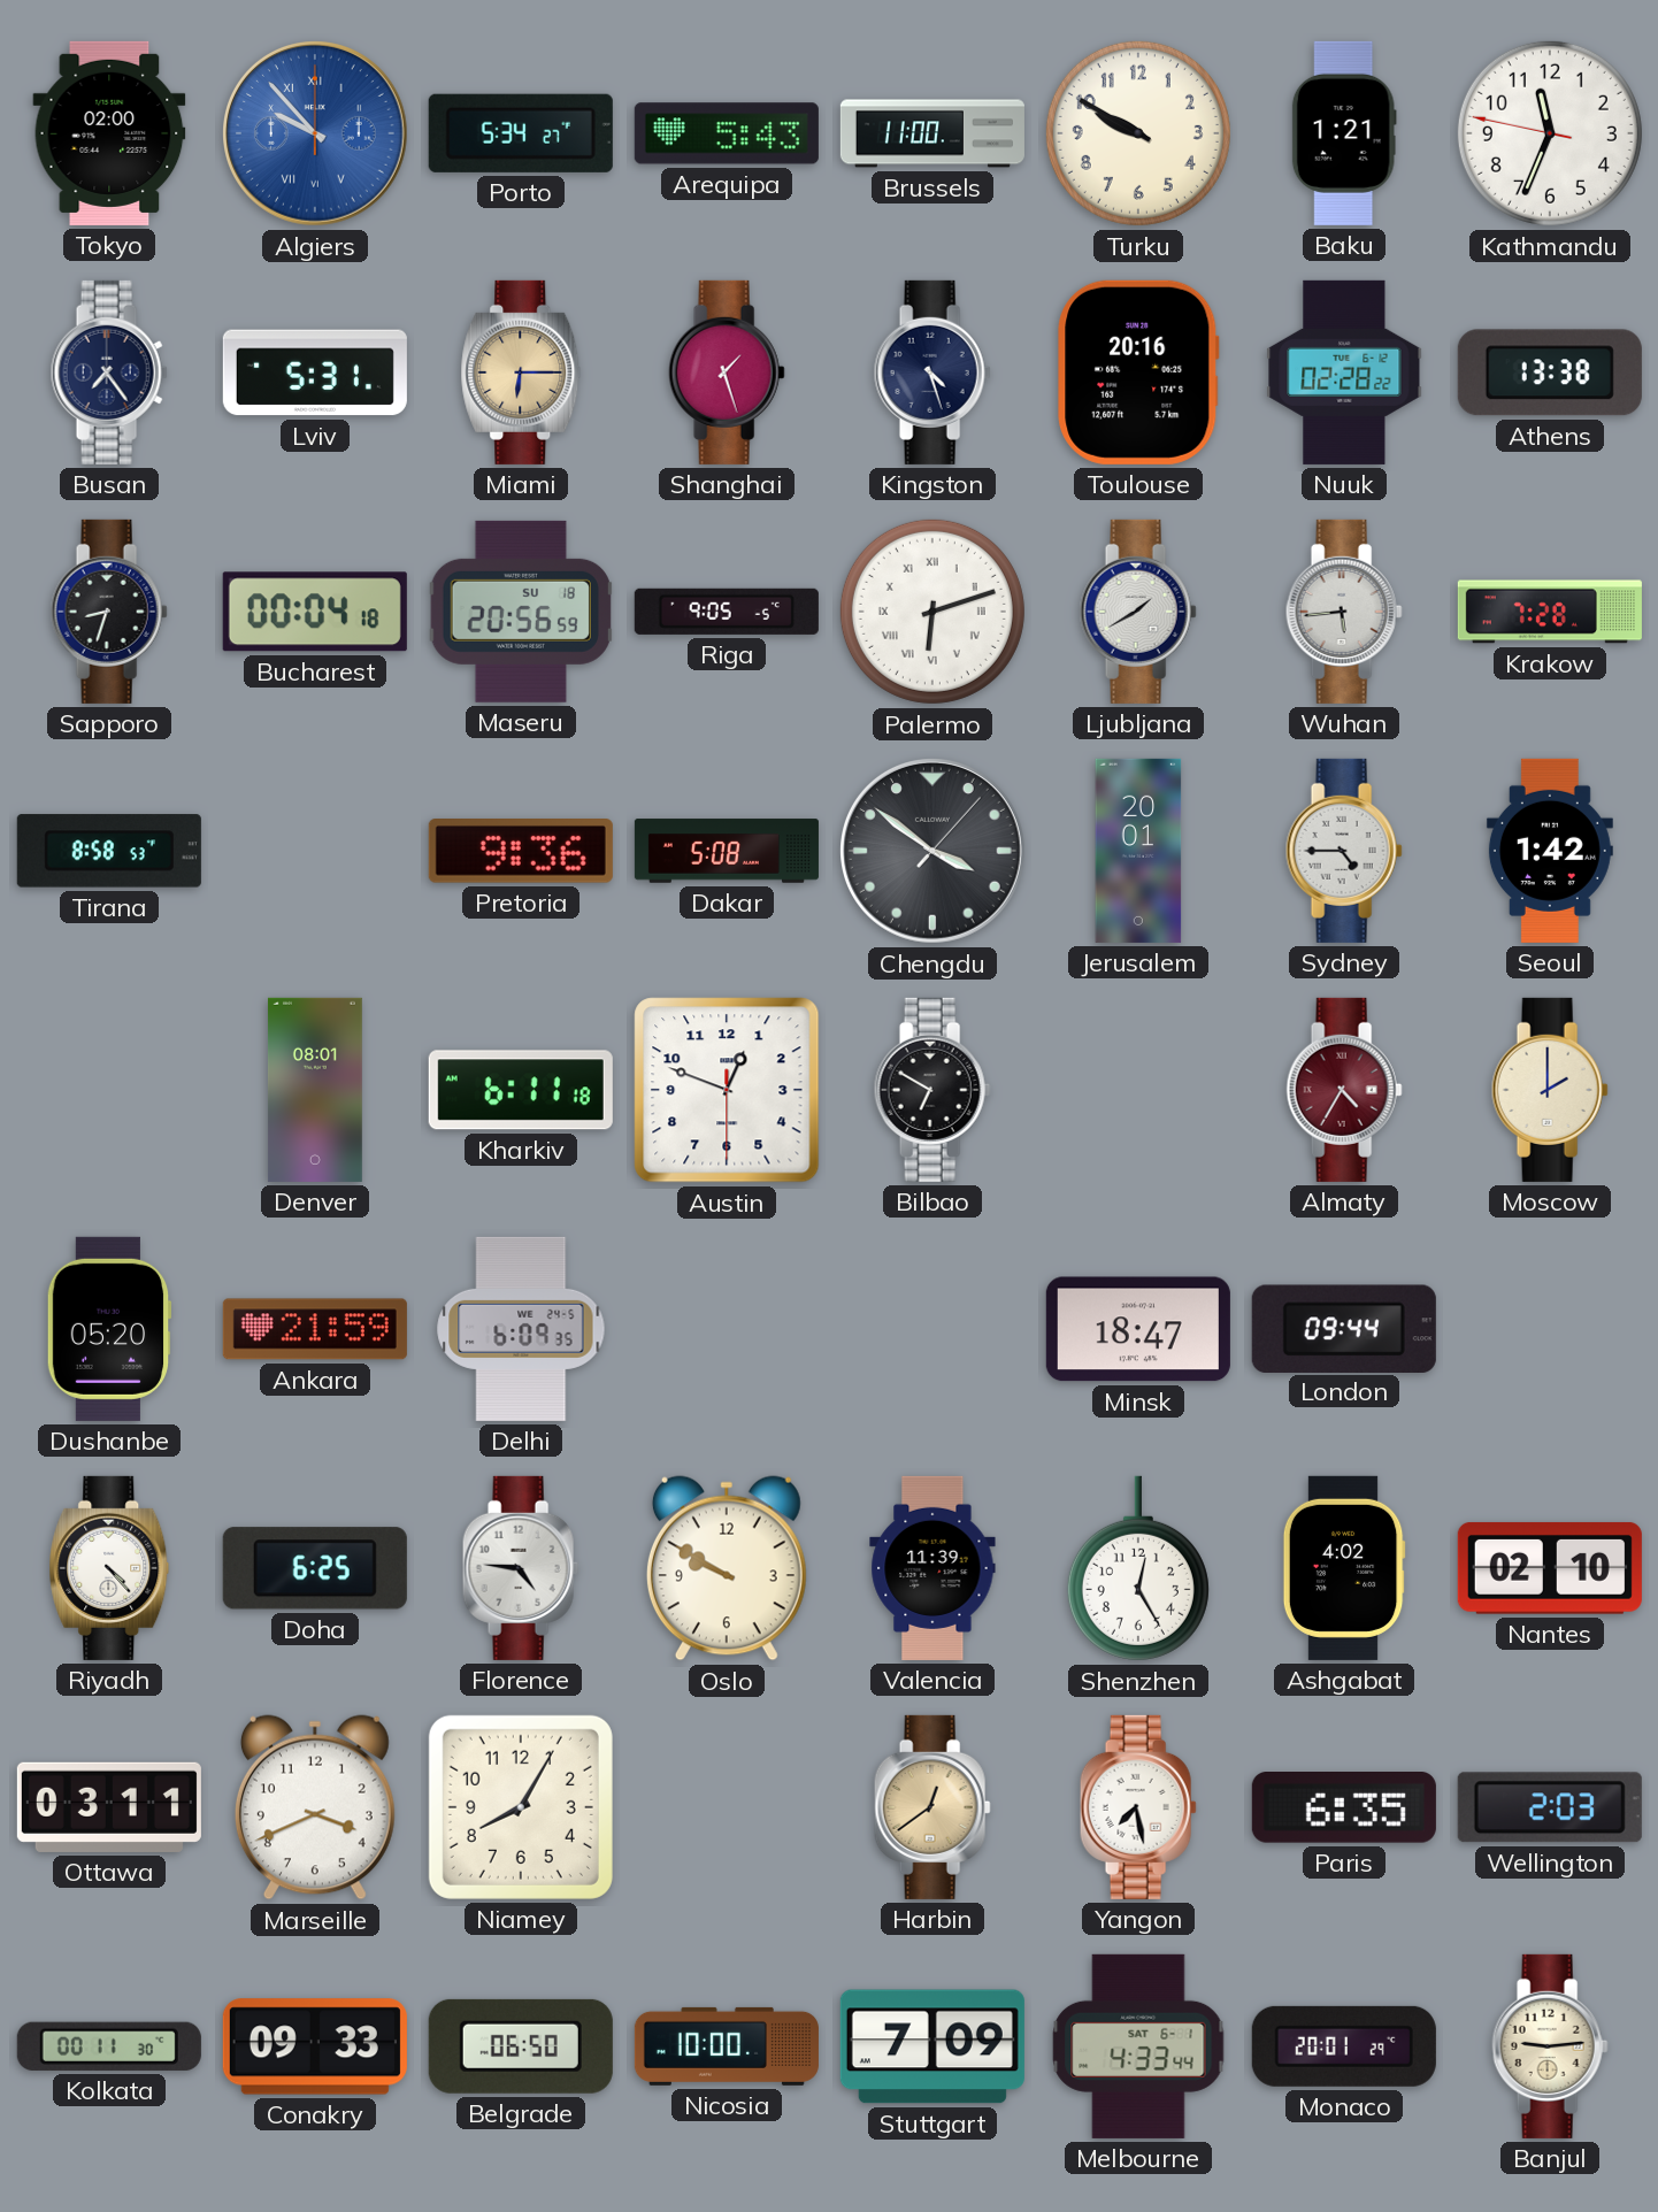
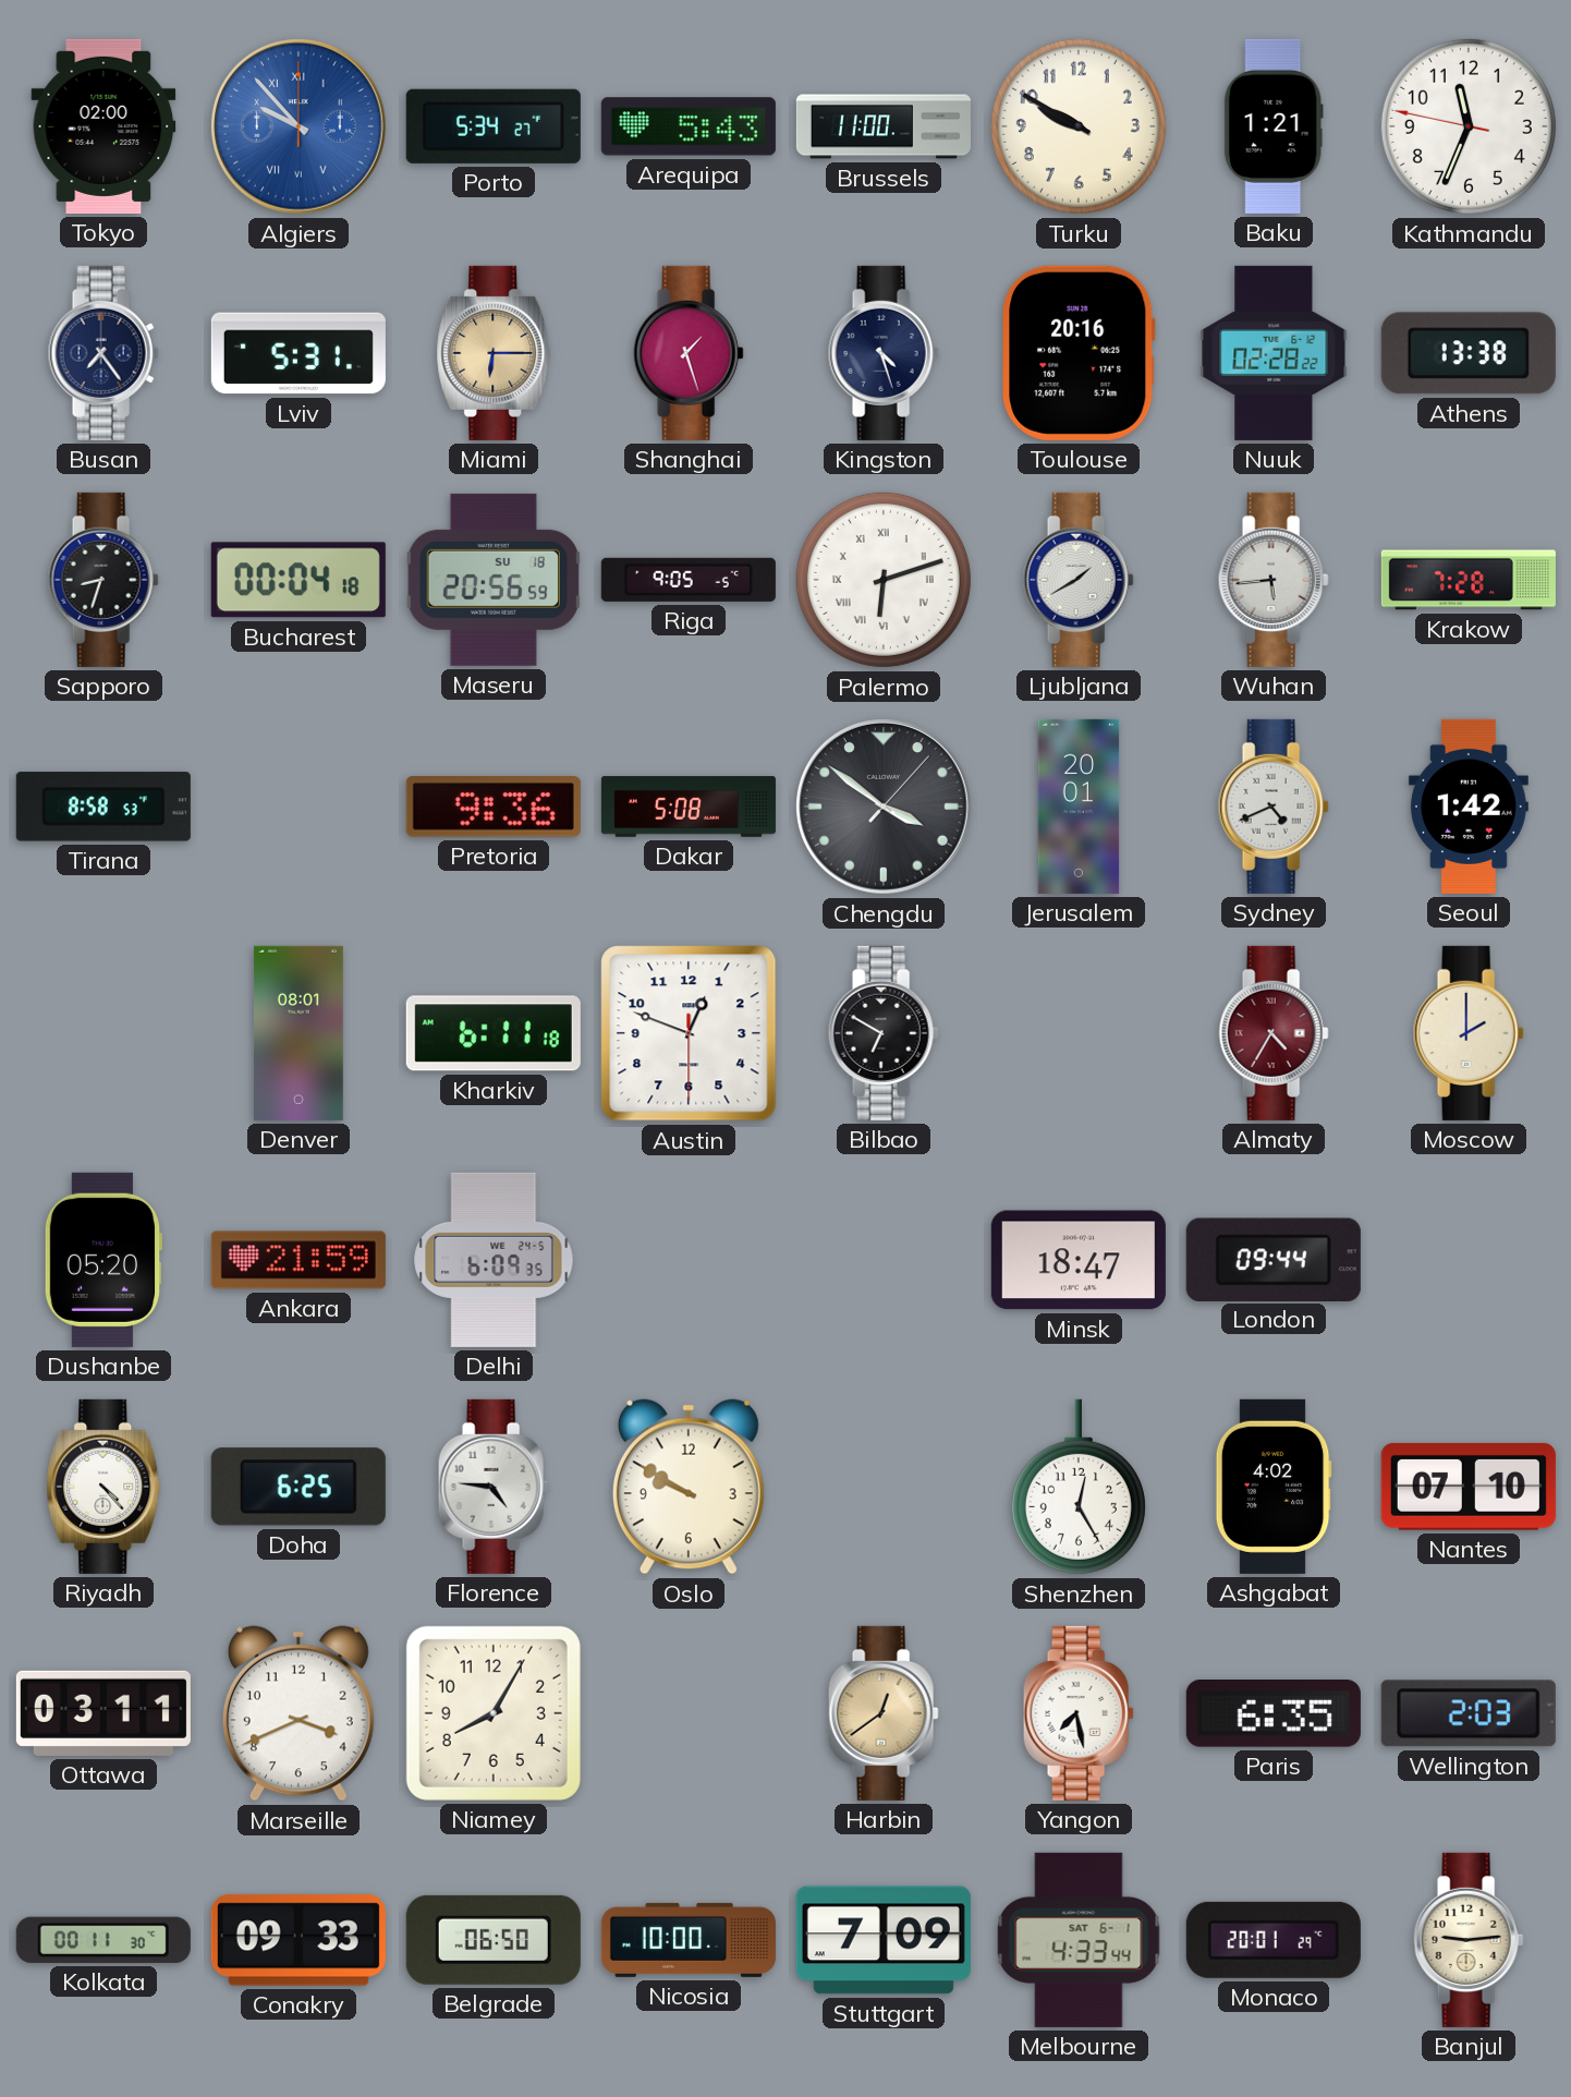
Sydney: 4:45 -> 4:41
Valencia: 11:39 -> none
Nantes: 02:10 -> 07:10
